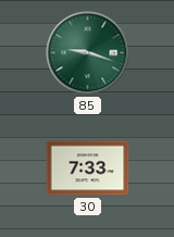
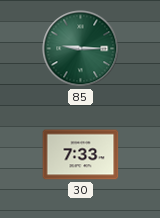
85: 9:18 -> 9:15
